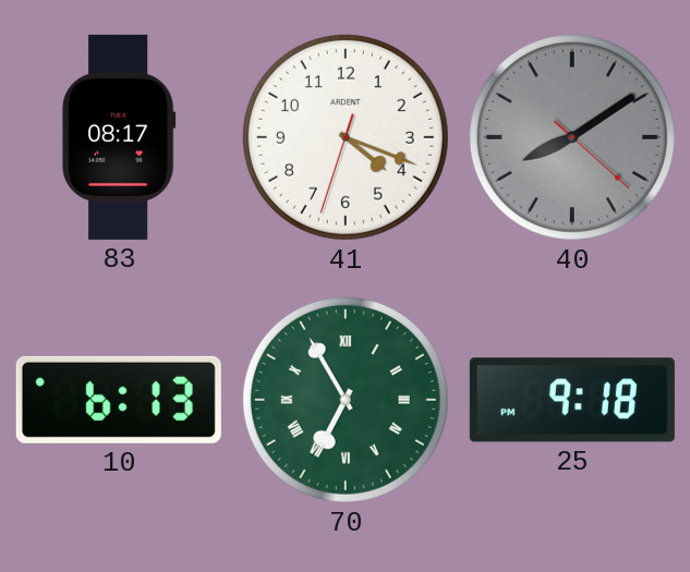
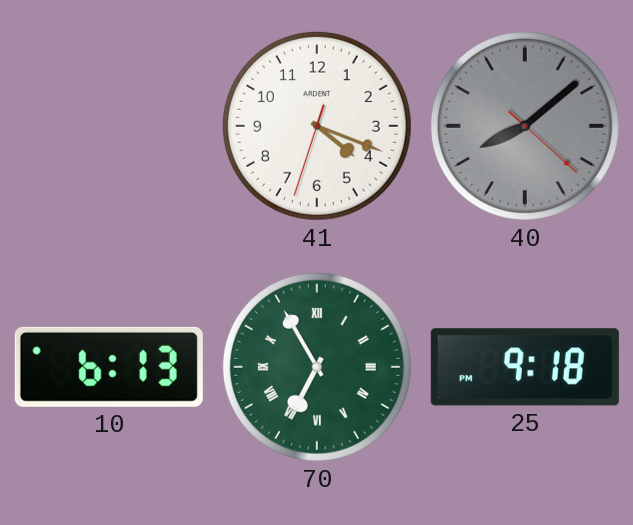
83: 08:17 -> none
40: 8:09 -> 8:08
